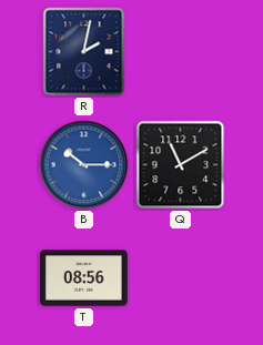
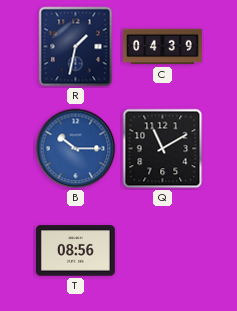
R: 2:02 -> 1:32
C: none -> 04:39
